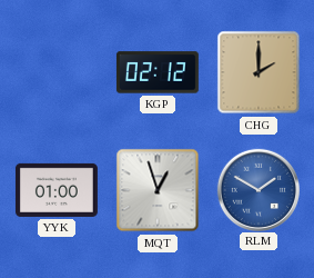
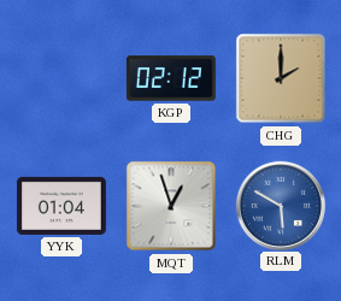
YYK: 01:00 -> 01:04
RLM: 1:50 -> 5:50
